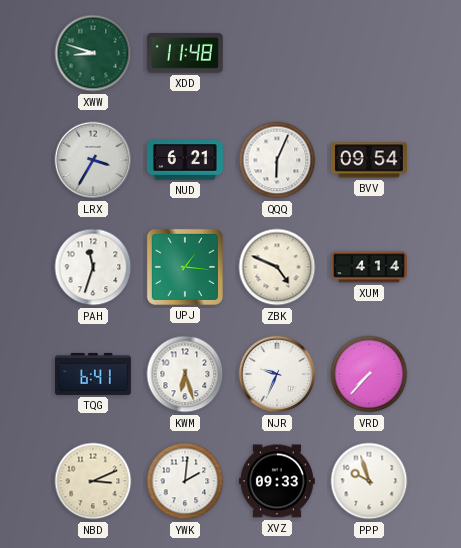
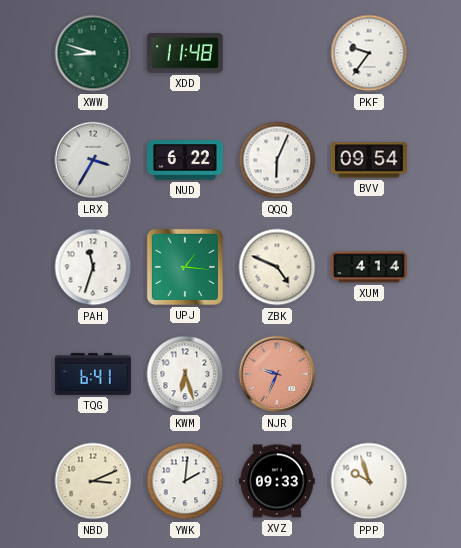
PKF: none -> 9:36
NUD: 6:21 -> 6:22
NJR dial: white -> salmon
VRD: 7:37 -> none
